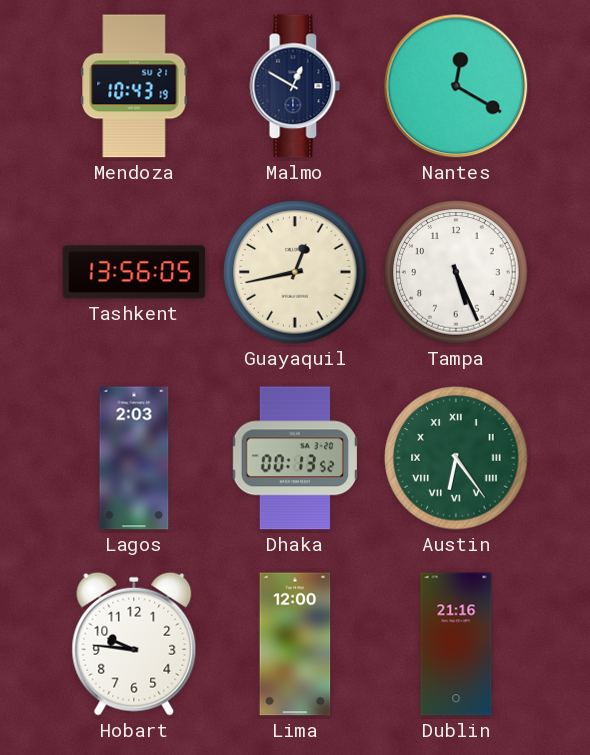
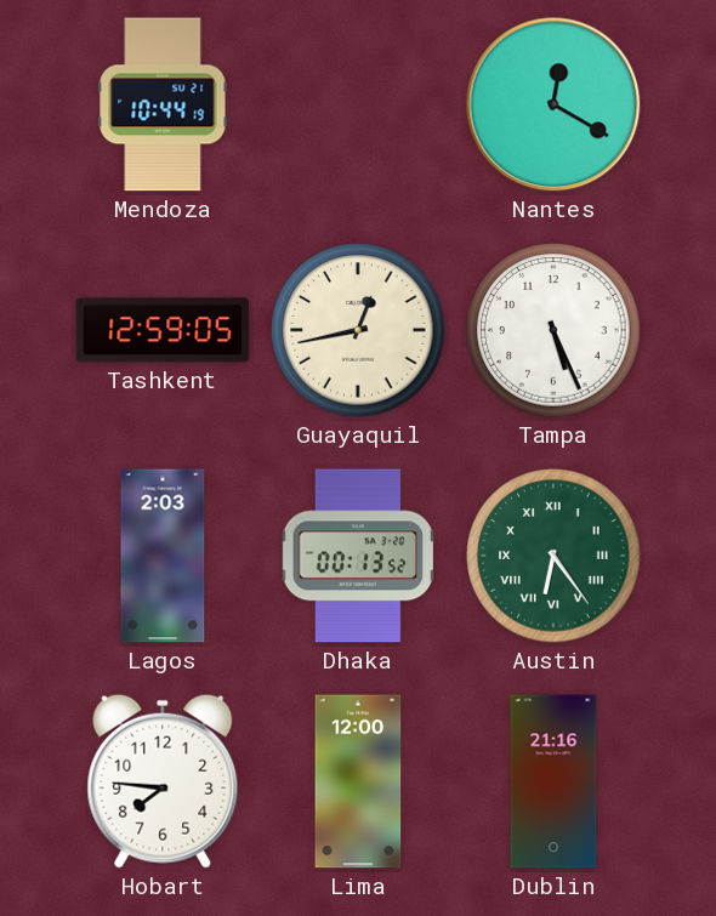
Mendoza: 10:43 -> 10:44
Malmo: 12:50 -> none
Tashkent: 13:56 -> 12:59
Hobart: 9:46 -> 7:46
